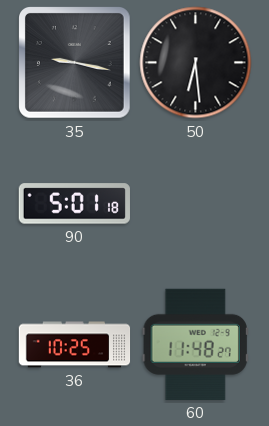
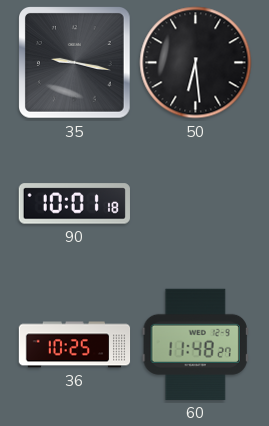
90: 5:01 -> 10:01
